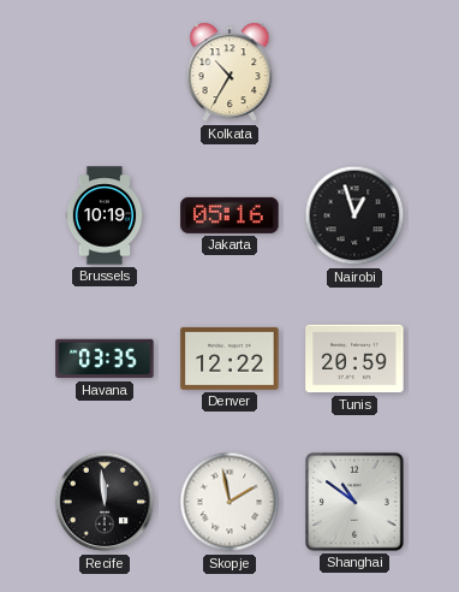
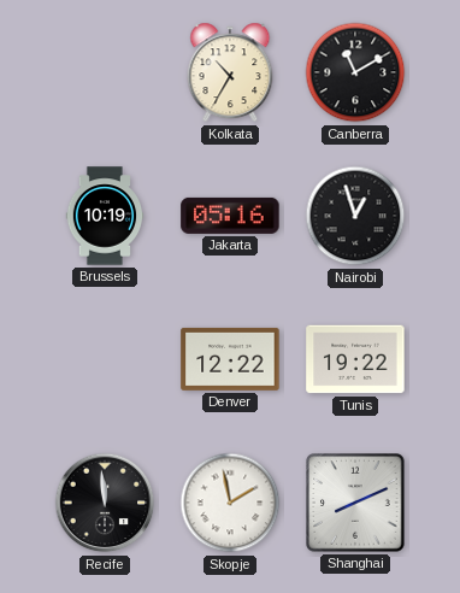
Canberra: none -> 11:10
Havana: 03:35 -> none
Tunis: 20:59 -> 19:22
Shanghai: 10:51 -> 8:11
